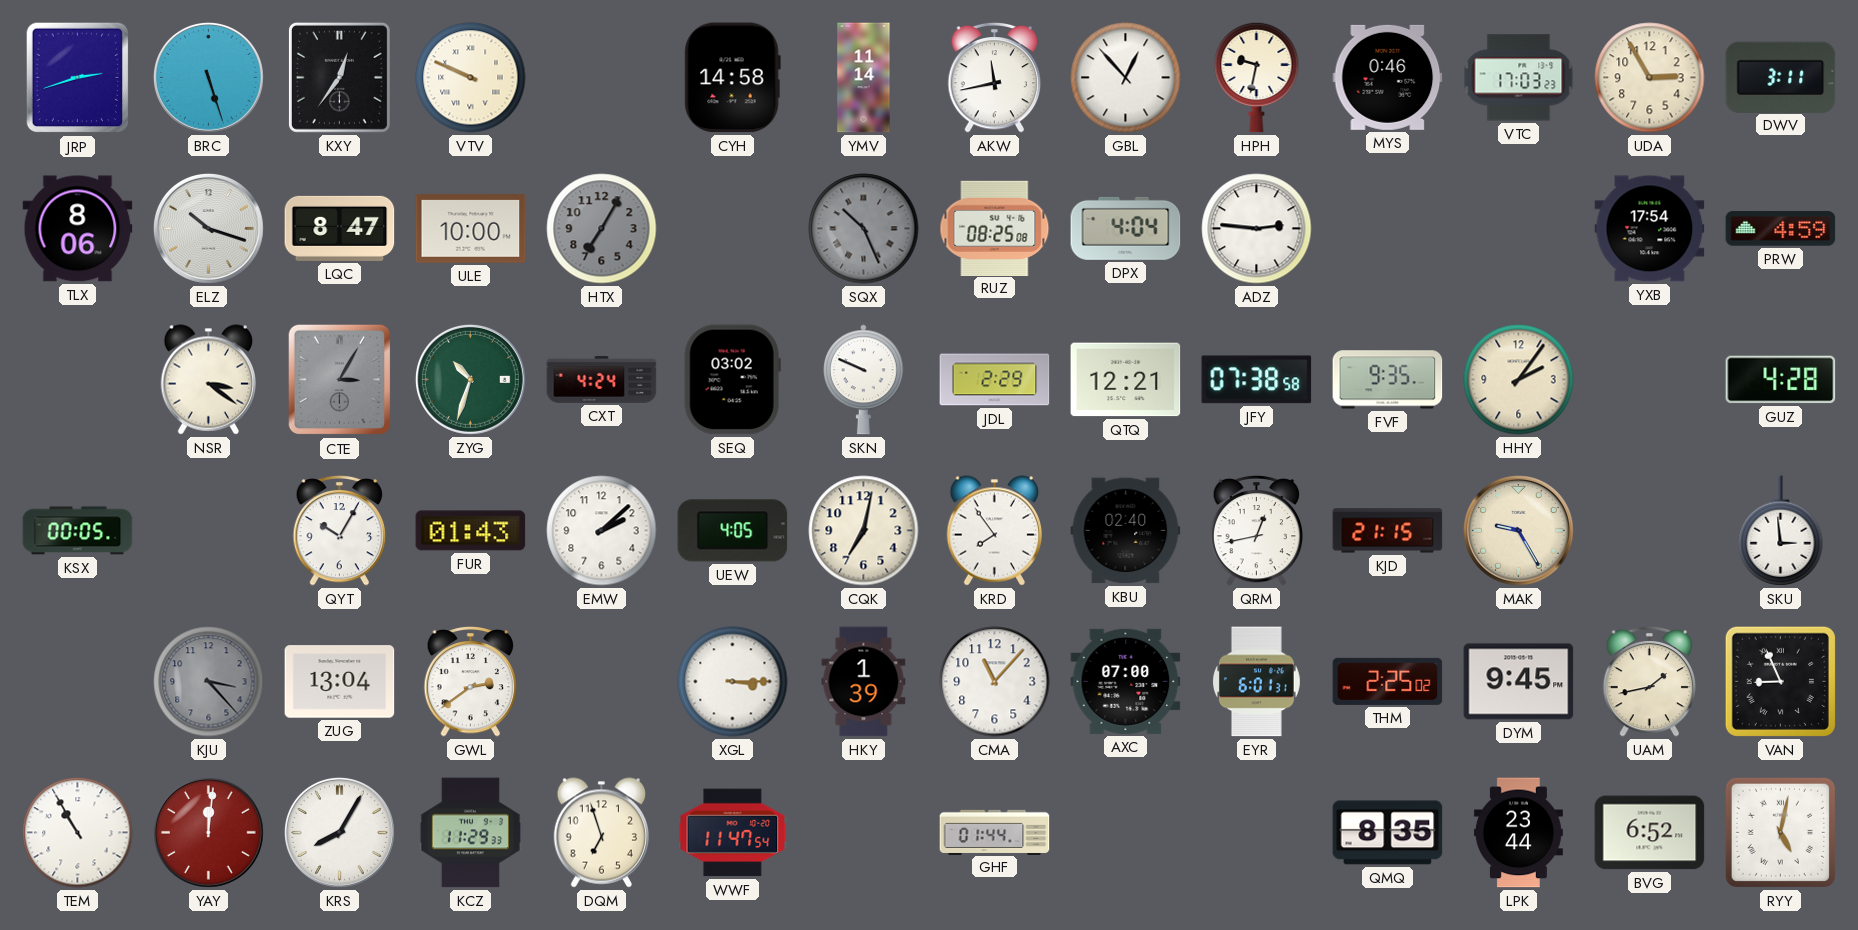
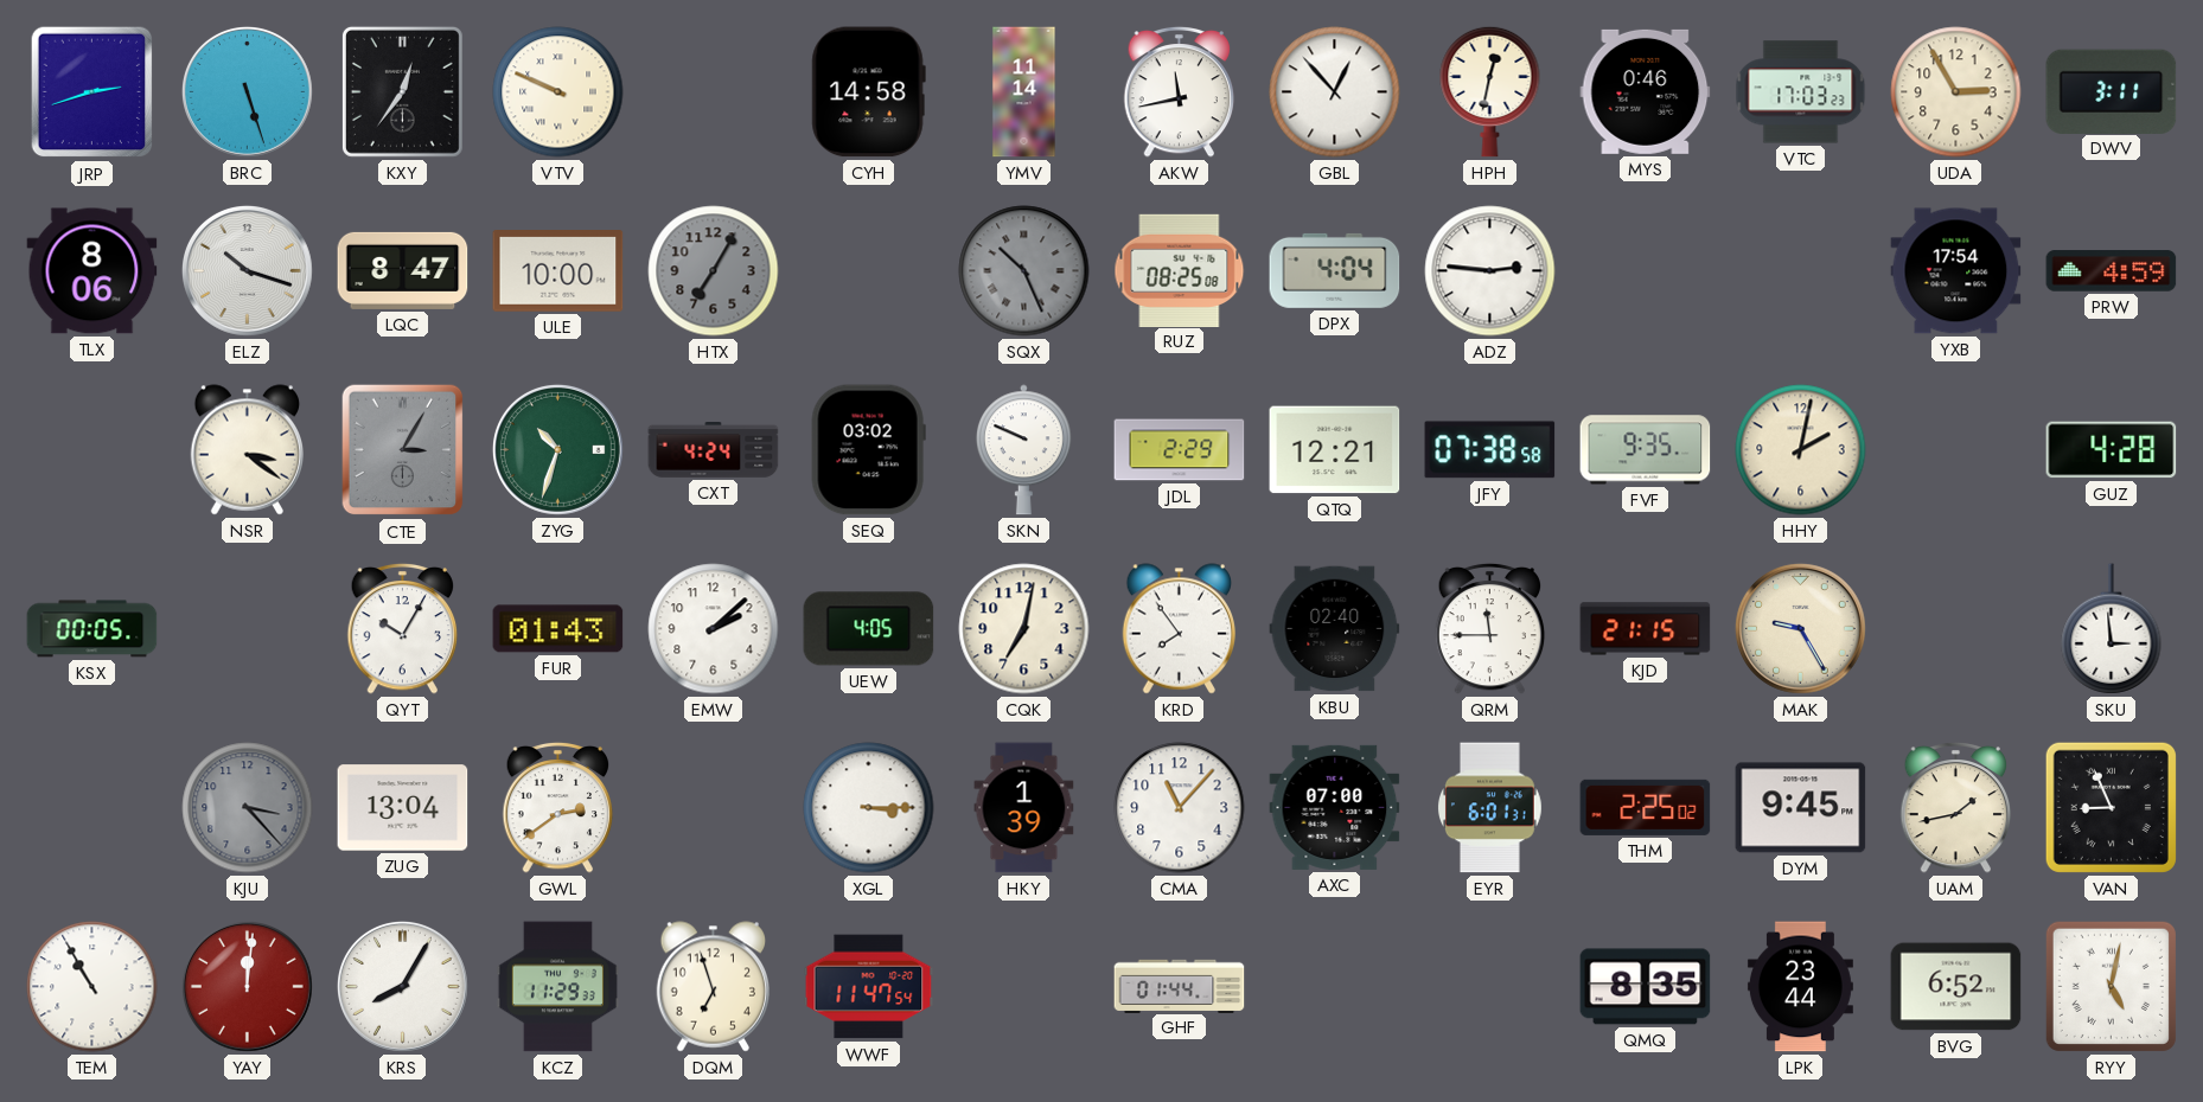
HPH: 9:32 -> 12:32
HHY: 2:06 -> 2:02
QRM: 12:43 -> 11:45
